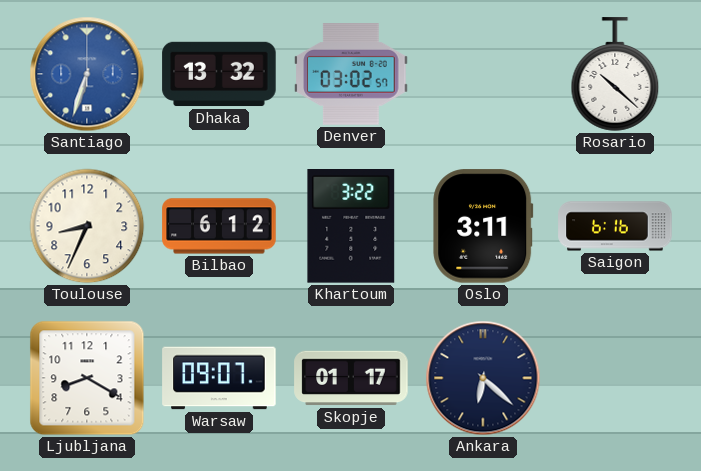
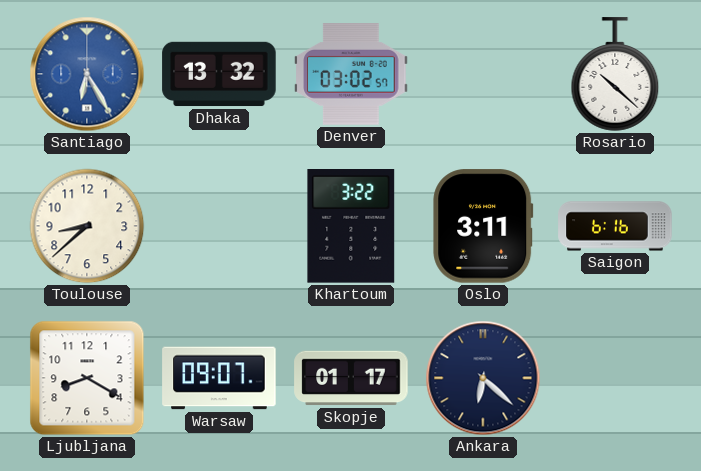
Santiago: 6:33 -> 6:25
Toulouse: 8:34 -> 8:38
Bilbao: 6:12 -> none
